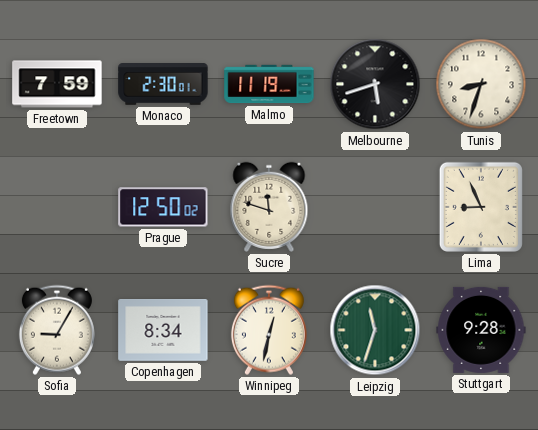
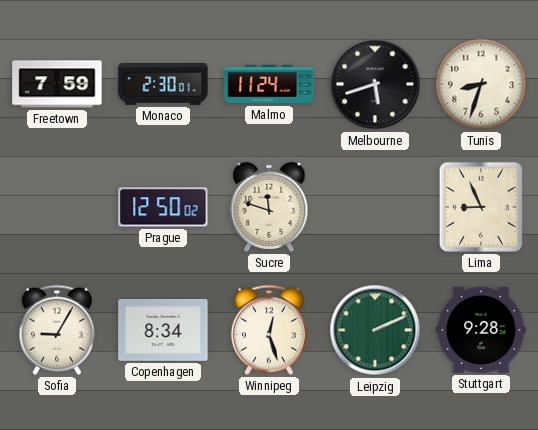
Malmo: 11:19 -> 11:24
Winnipeg: 12:32 -> 12:27
Leipzig: 11:33 -> 2:11
